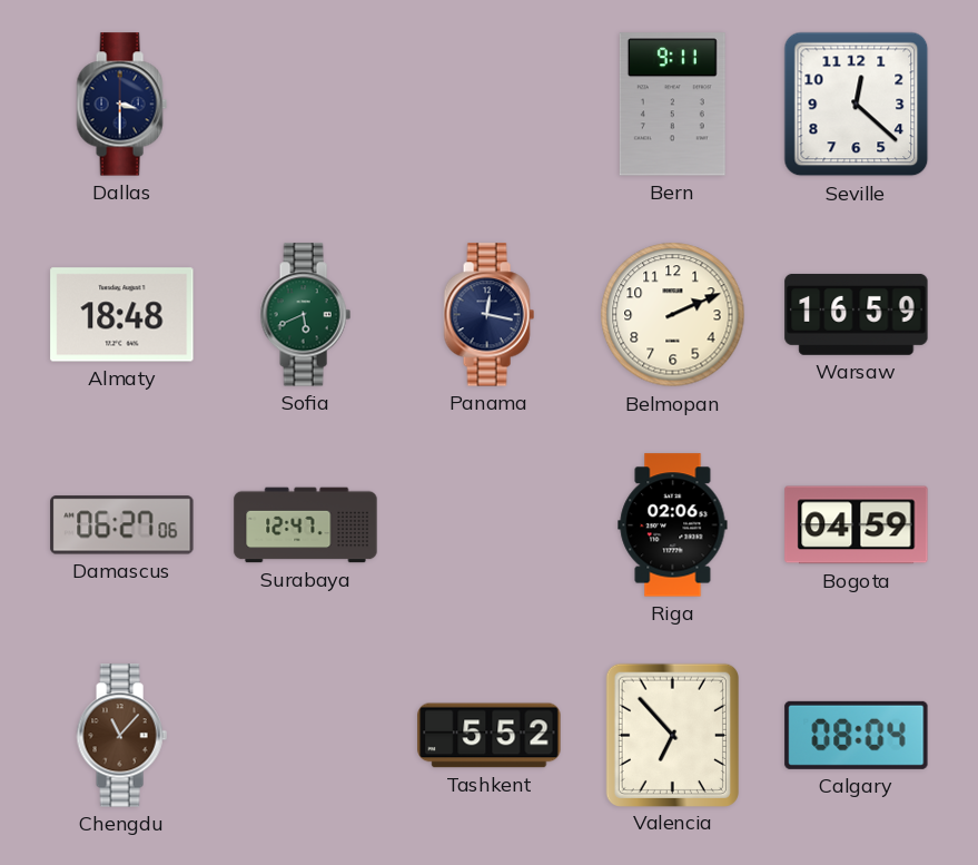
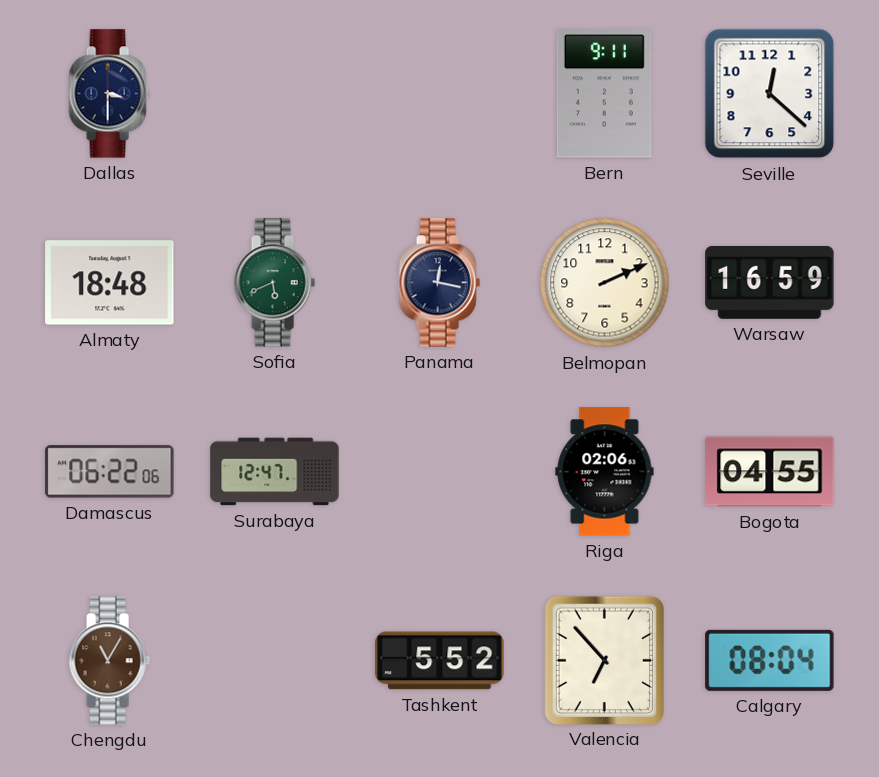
Damascus: 06:27 -> 06:22
Bogota: 04:59 -> 04:55
Chengdu: 11:07 -> 11:05
